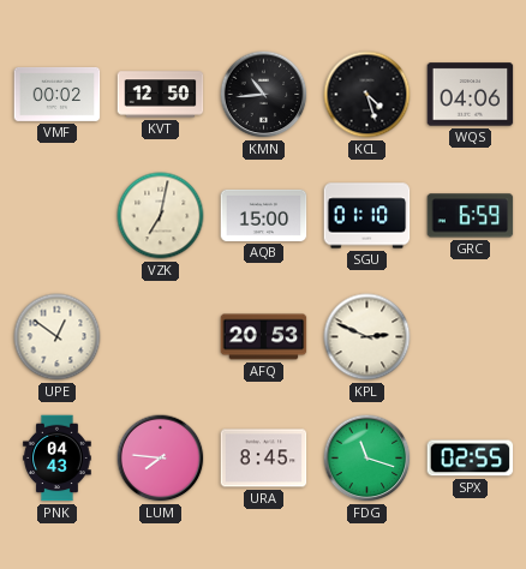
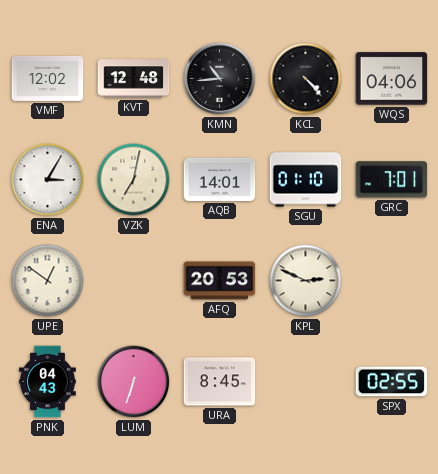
VMF: 00:02 -> 12:02
KVT: 12:50 -> 12:48
KCL: 4:27 -> 4:23
ENA: none -> 3:05
AQB: 15:00 -> 14:01
GRC: 6:59 -> 7:01
LUM: 7:46 -> 6:33
FDG: 11:18 -> none
